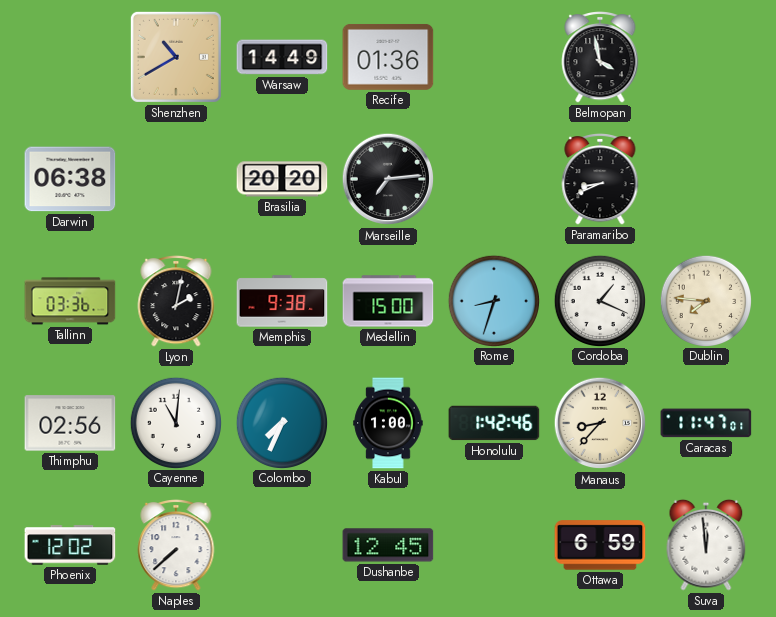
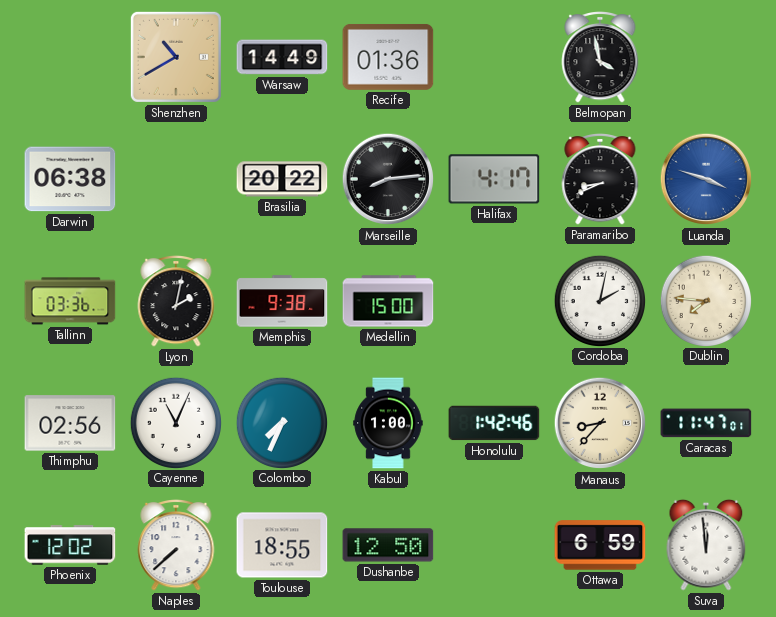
Brasilia: 20:20 -> 20:22
Marseille: 7:14 -> 8:14
Halifax: none -> 4:17
Luanda: none -> 3:48
Rome: 8:33 -> none
Cordoba: 1:19 -> 2:02
Cayenne: 11:01 -> 11:04
Toulouse: none -> 18:55
Dushanbe: 12:45 -> 12:50
